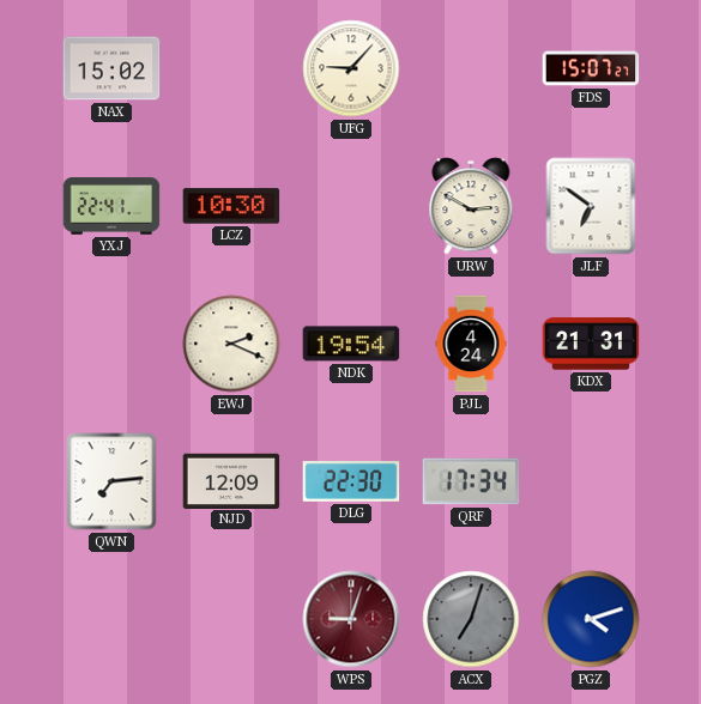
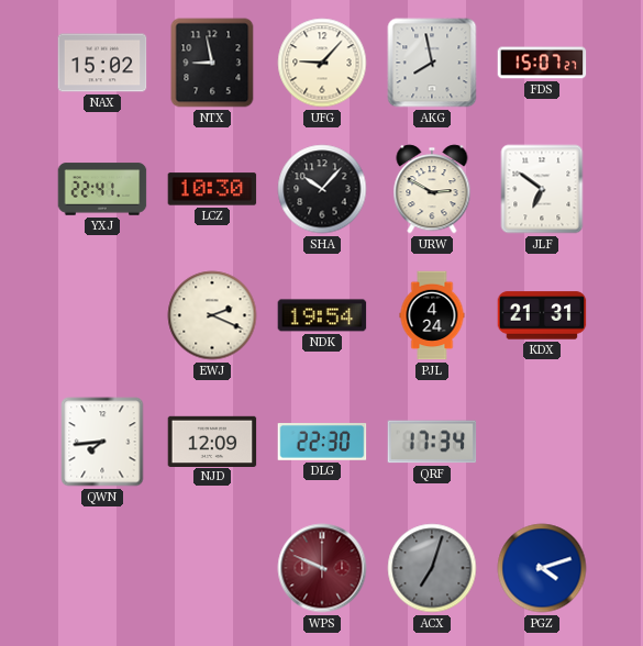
NTX: none -> 8:58
AKG: none -> 7:58
SHA: none -> 10:07
QWN: 7:14 -> 7:44
WPS: 9:03 -> 9:49
